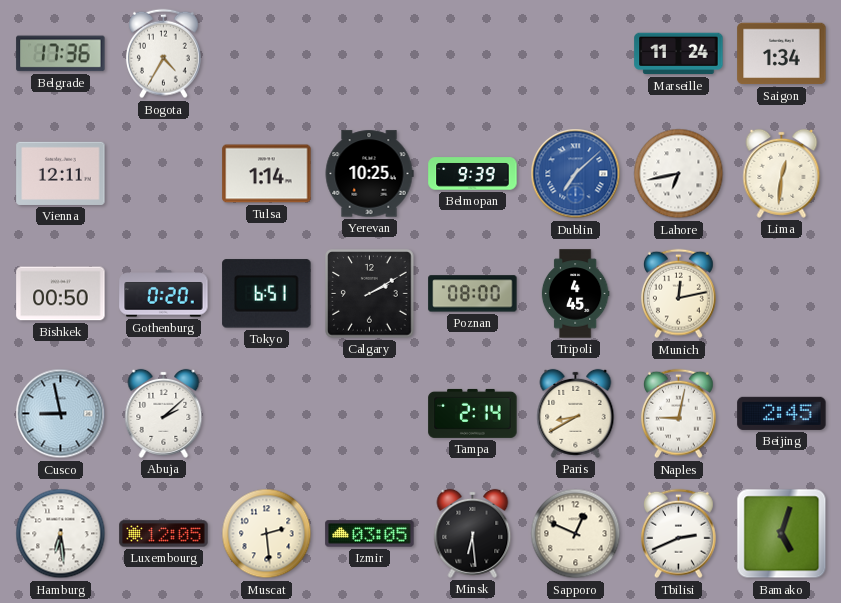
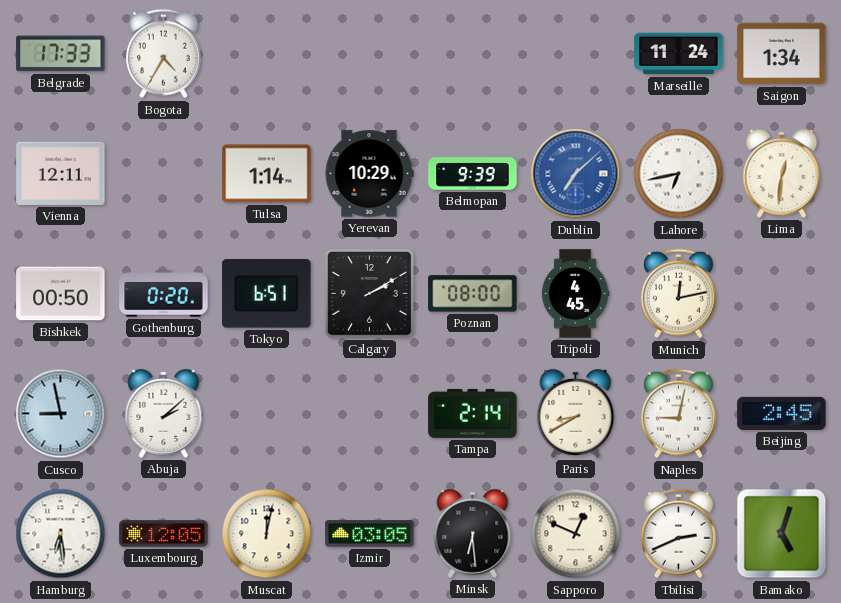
Belgrade: 17:36 -> 17:33
Yerevan: 10:25 -> 10:29
Muscat: 2:29 -> 12:02
